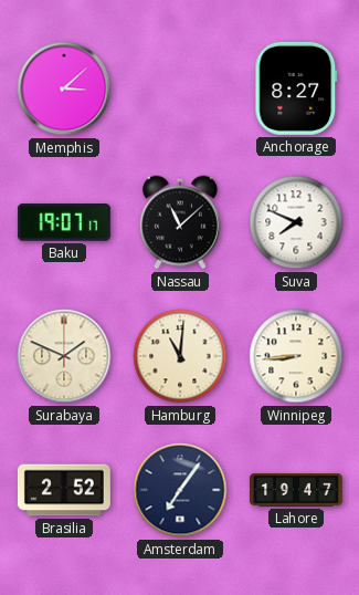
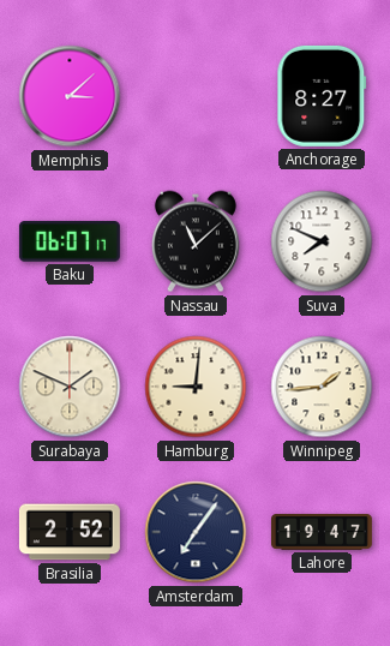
Baku: 19:07 -> 06:07
Hamburg: 11:01 -> 9:01
Winnipeg: 8:44 -> 1:44
